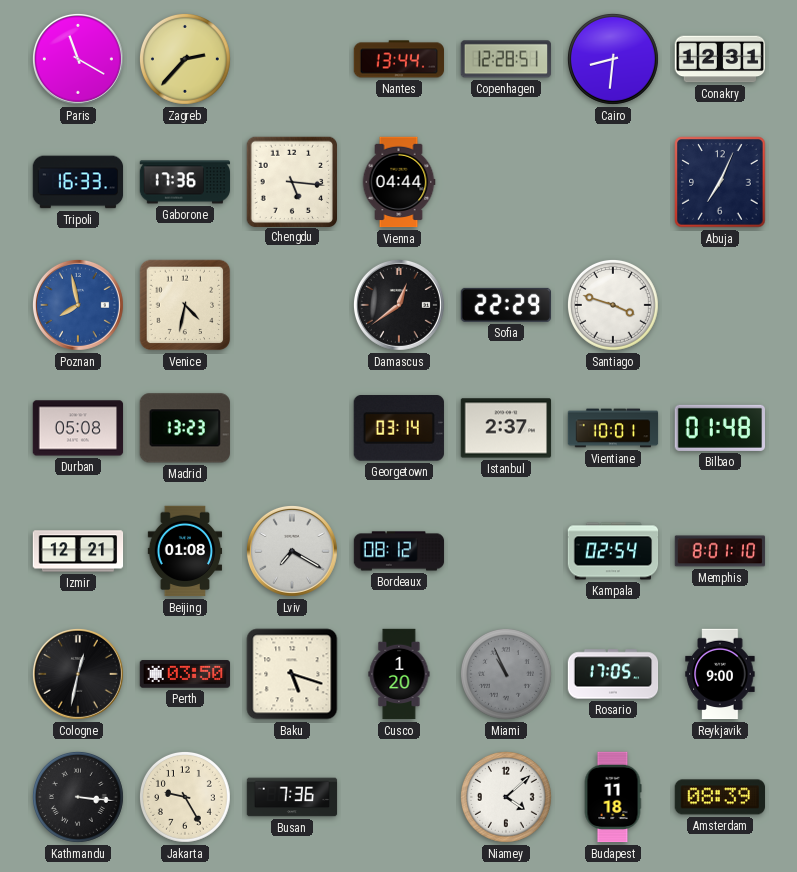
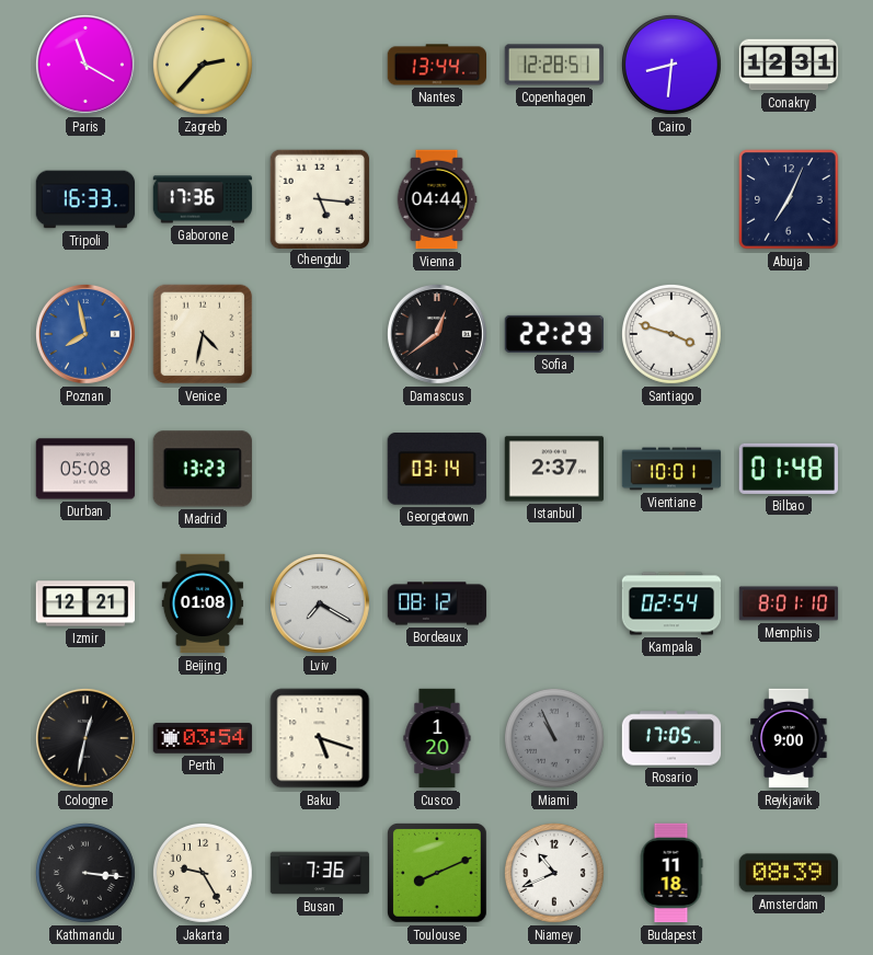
Perth: 03:50 -> 03:54
Toulouse: none -> 8:11
Niamey: 4:08 -> 10:41
